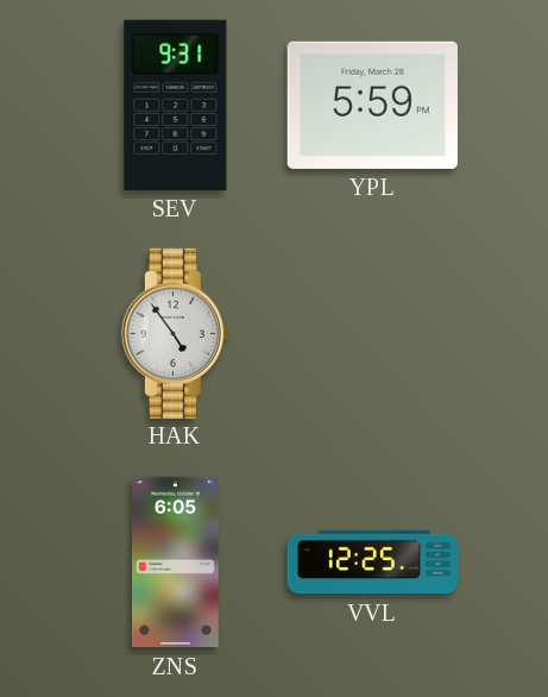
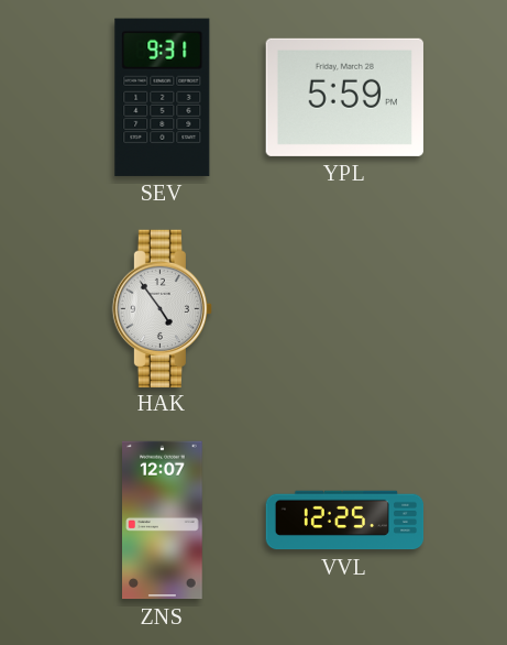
ZNS: 6:05 -> 12:07
